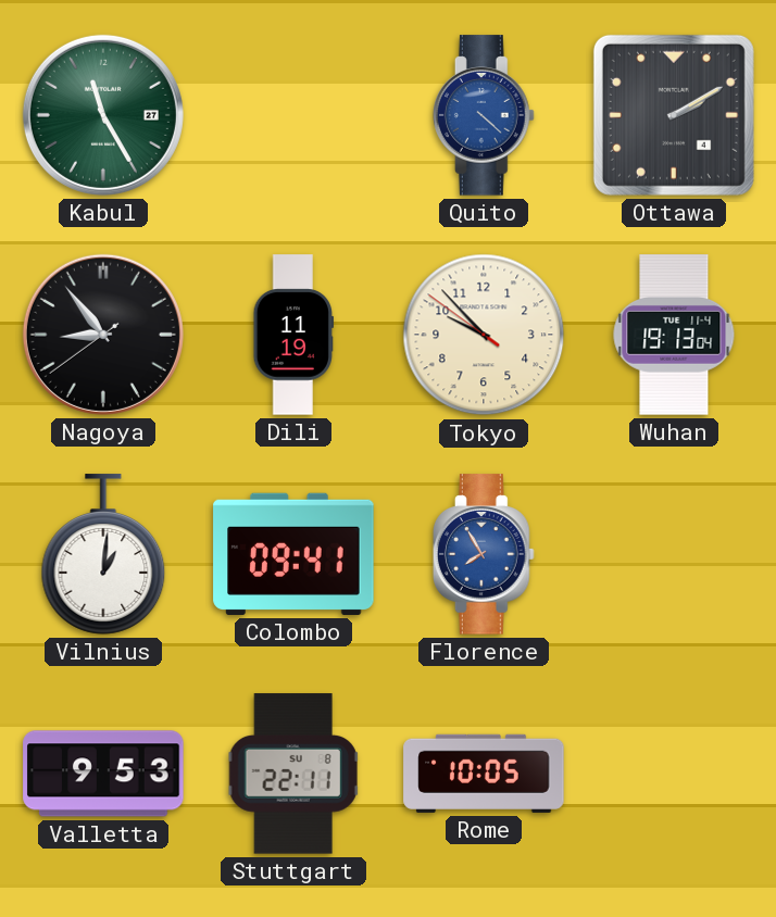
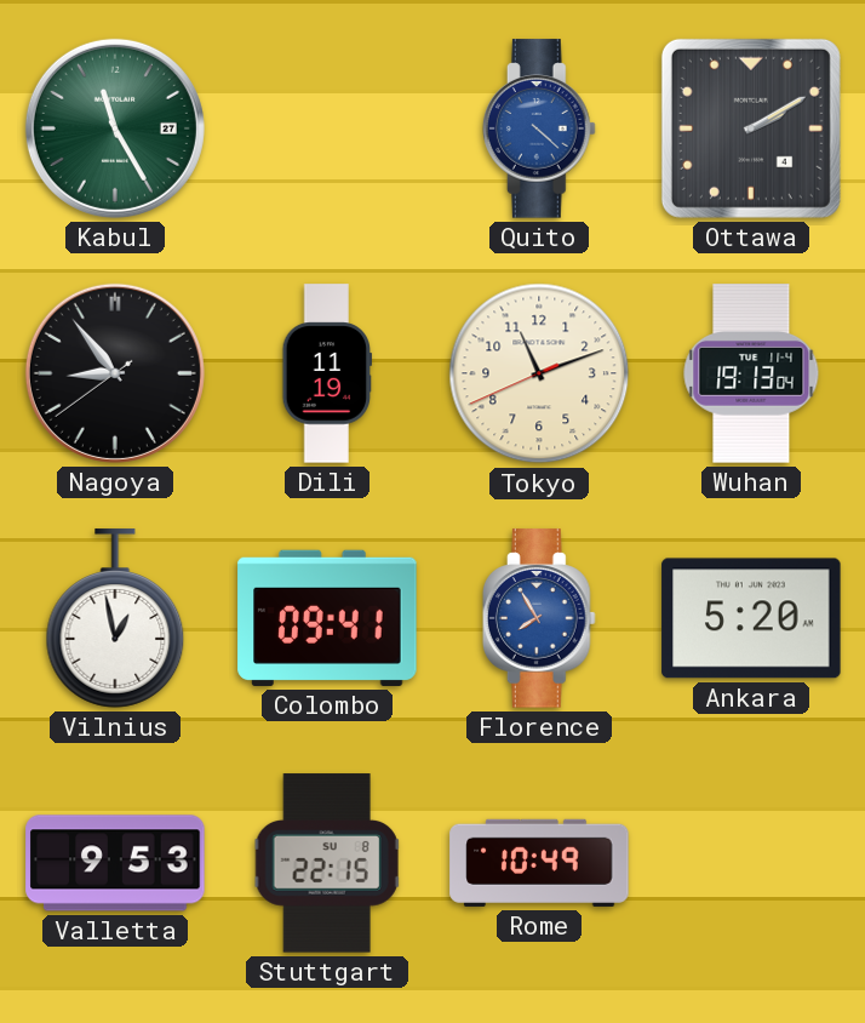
Tokyo: 9:52 -> 11:11
Vilnius: 1:01 -> 12:58
Ankara: none -> 5:20
Stuttgart: 22:11 -> 22:15
Rome: 10:05 -> 10:49
